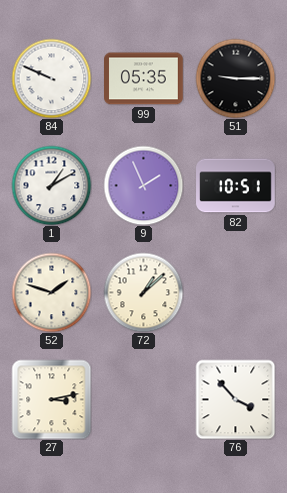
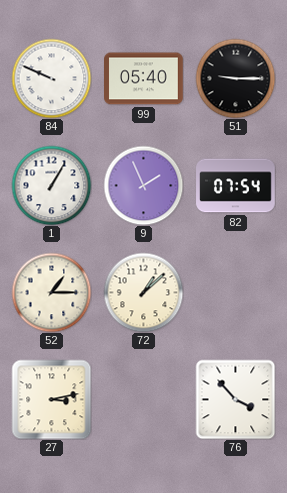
99: 05:35 -> 05:40
1: 1:10 -> 1:05
82: 10:51 -> 07:54
52: 1:48 -> 1:15
